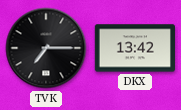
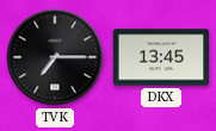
DKX: 13:42 -> 13:45
